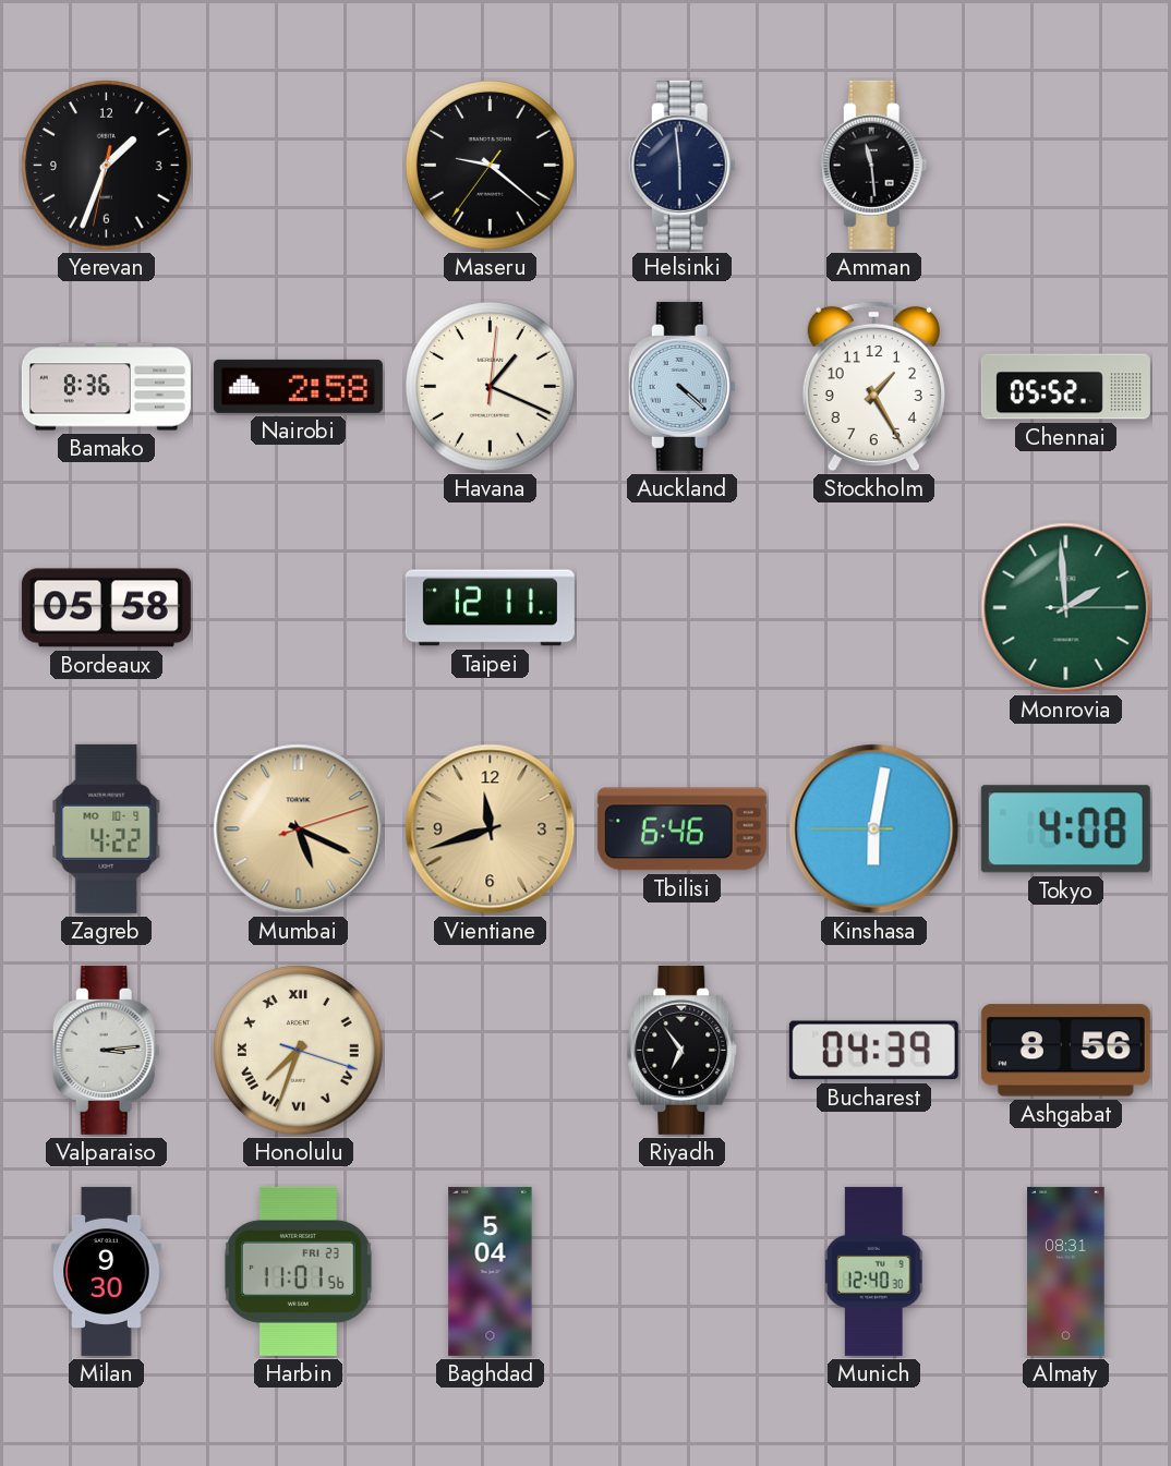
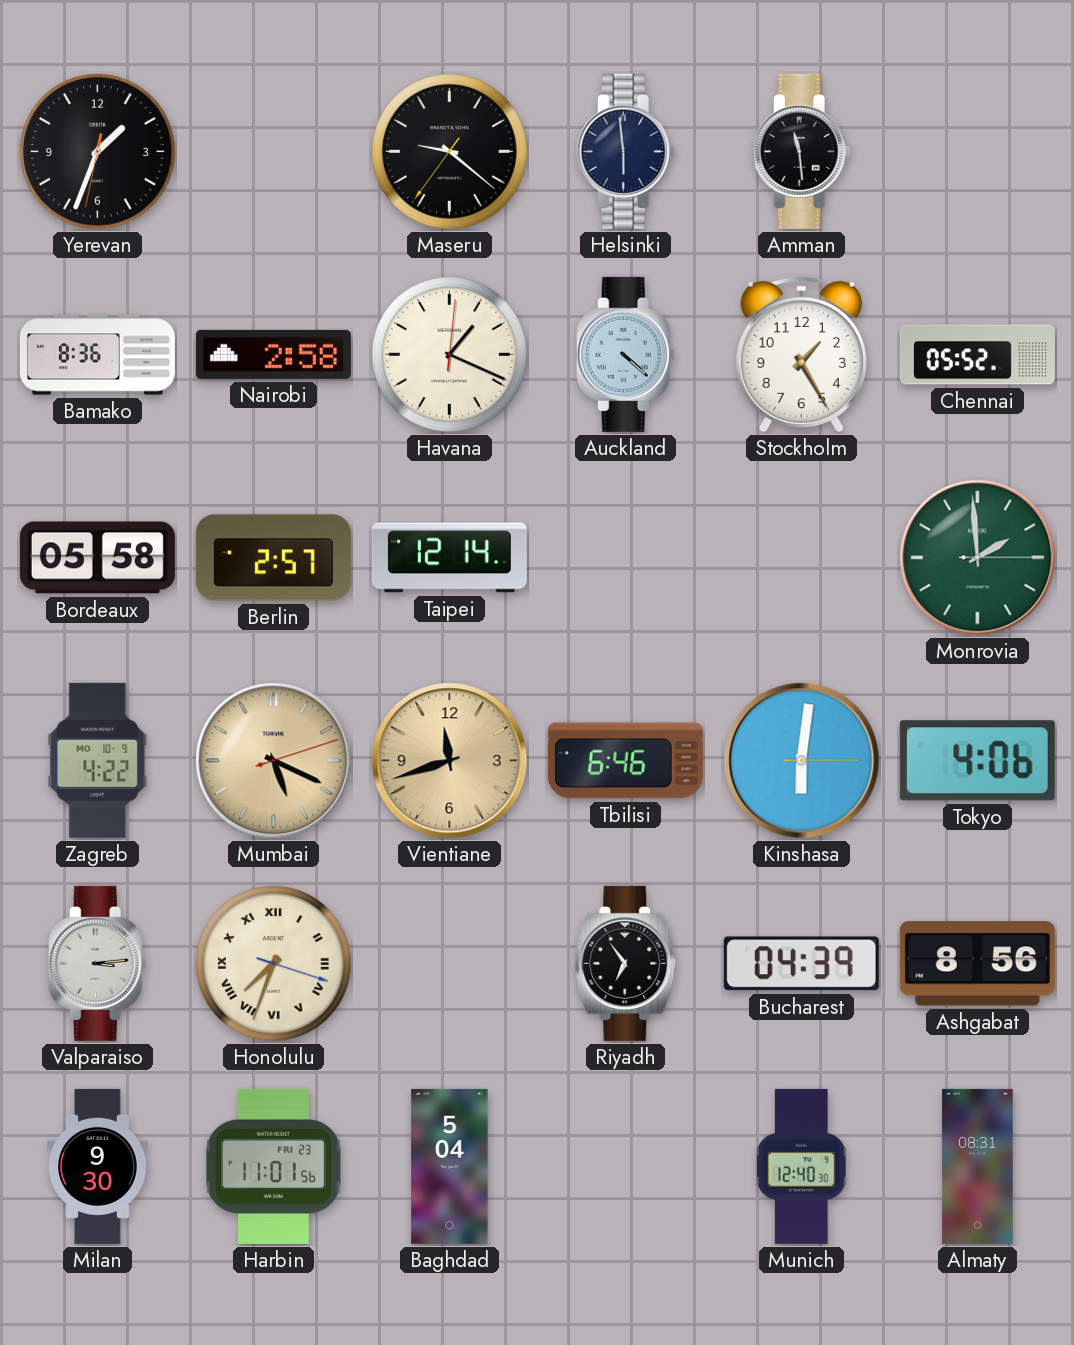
Berlin: none -> 2:57
Taipei: 12:11 -> 12:14
Kinshasa: 6:01:45 -> 6:01:15
Tokyo: 4:08 -> 4:06
